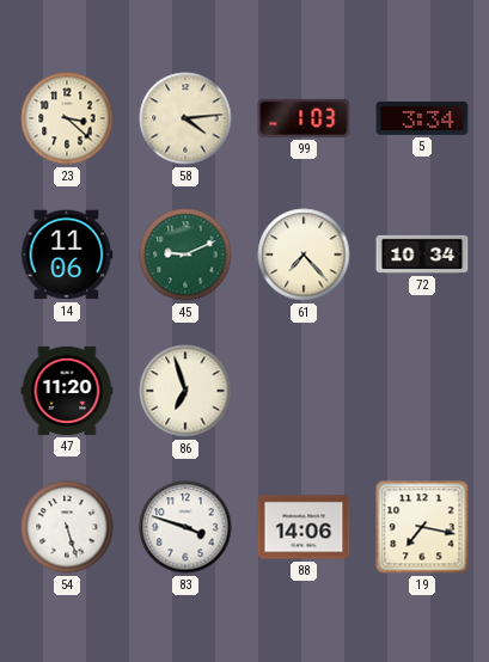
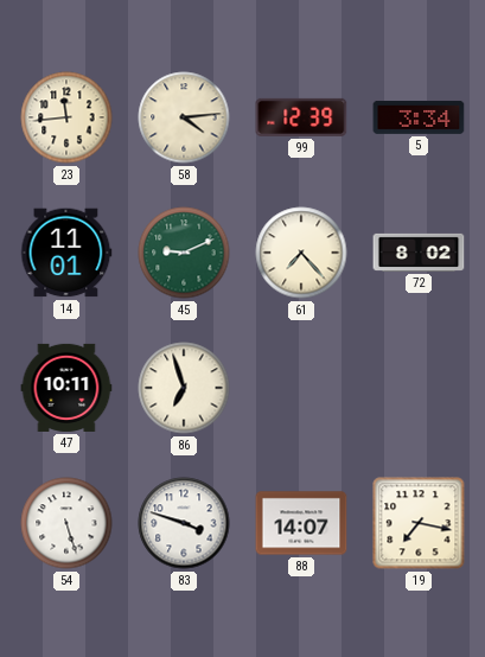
23: 3:22 -> 11:44
99: 1:03 -> 12:39
14: 11:06 -> 11:01
72: 10:34 -> 8:02
47: 11:20 -> 10:11
88: 14:06 -> 14:07
